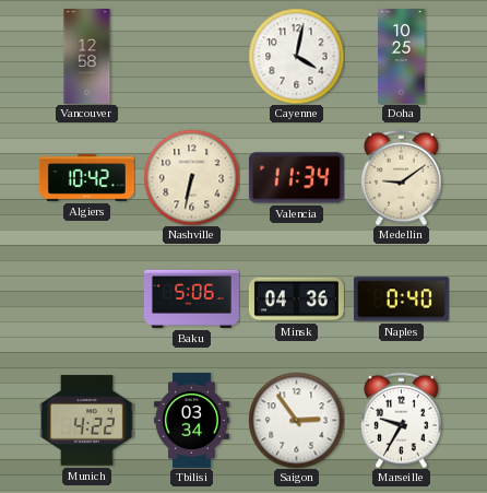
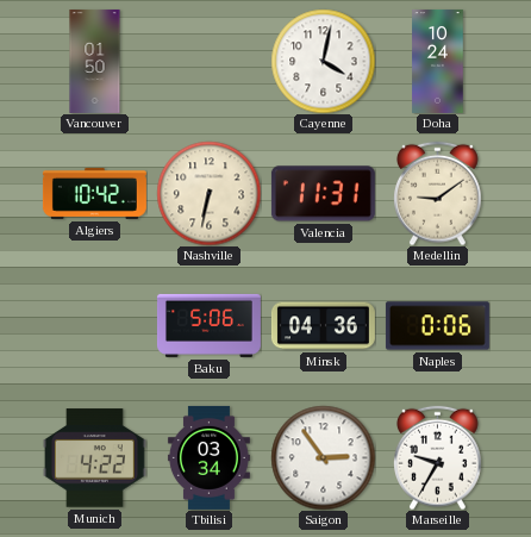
Vancouver: 12:58 -> 01:50
Doha: 10:25 -> 10:24
Valencia: 11:34 -> 11:31
Naples: 0:40 -> 0:06
